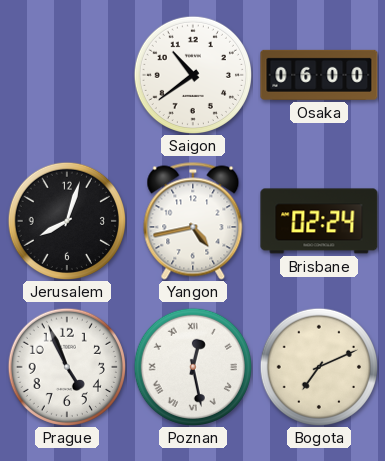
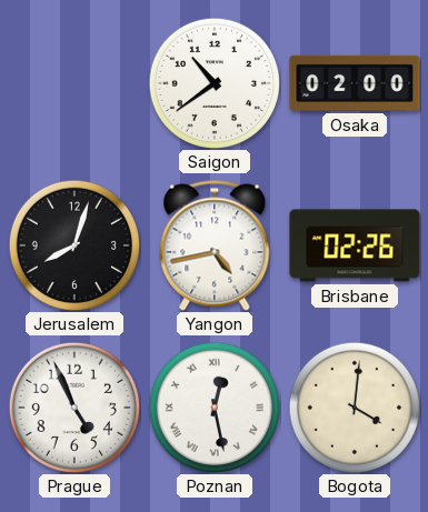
Osaka: 06:00 -> 02:00
Brisbane: 02:24 -> 02:26
Bogota: 7:11 -> 4:01
